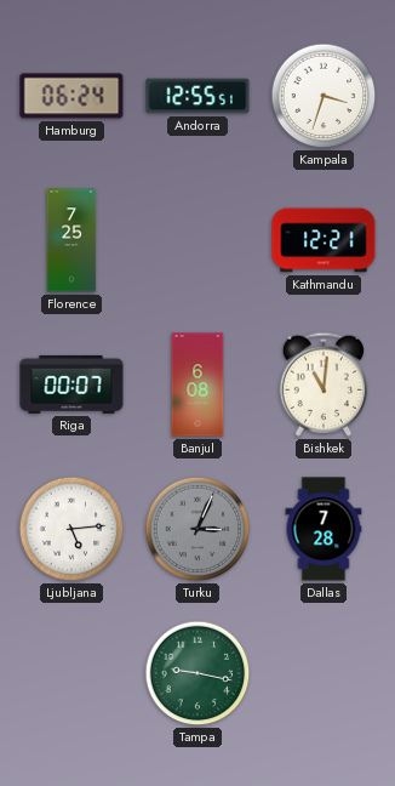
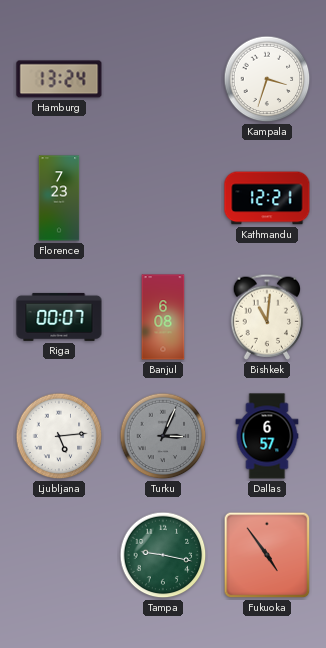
Hamburg: 06:24 -> 13:24
Andorra: 12:55 -> none
Florence: 7:25 -> 7:23
Dallas: 7:28 -> 6:57
Fukuoka: none -> 4:54
